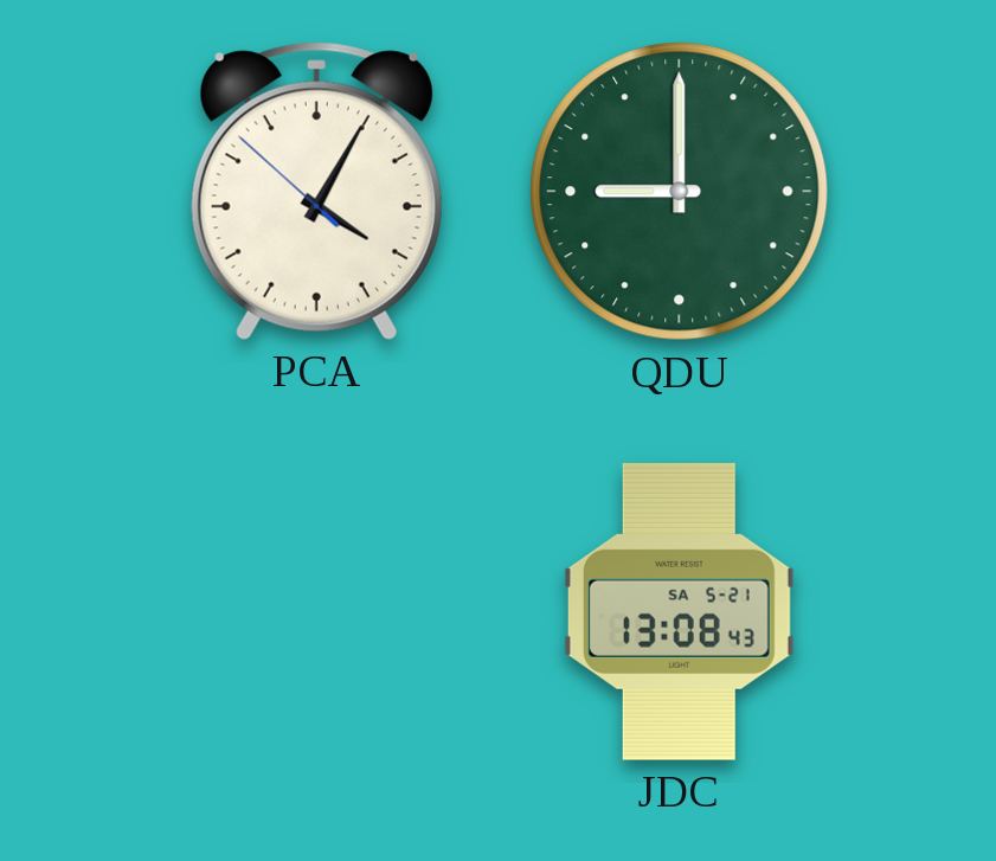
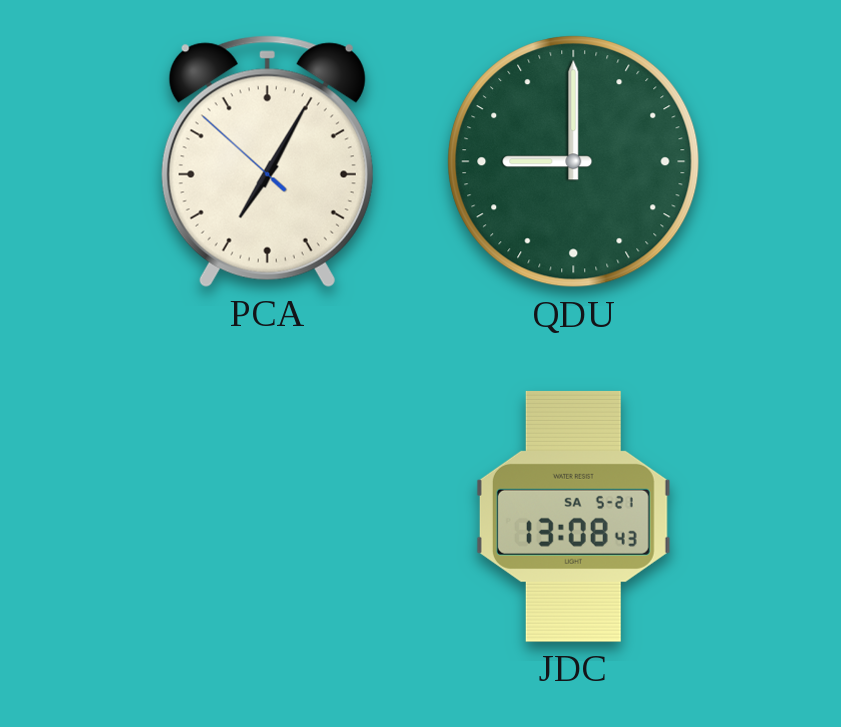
PCA: 4:04 -> 7:04
